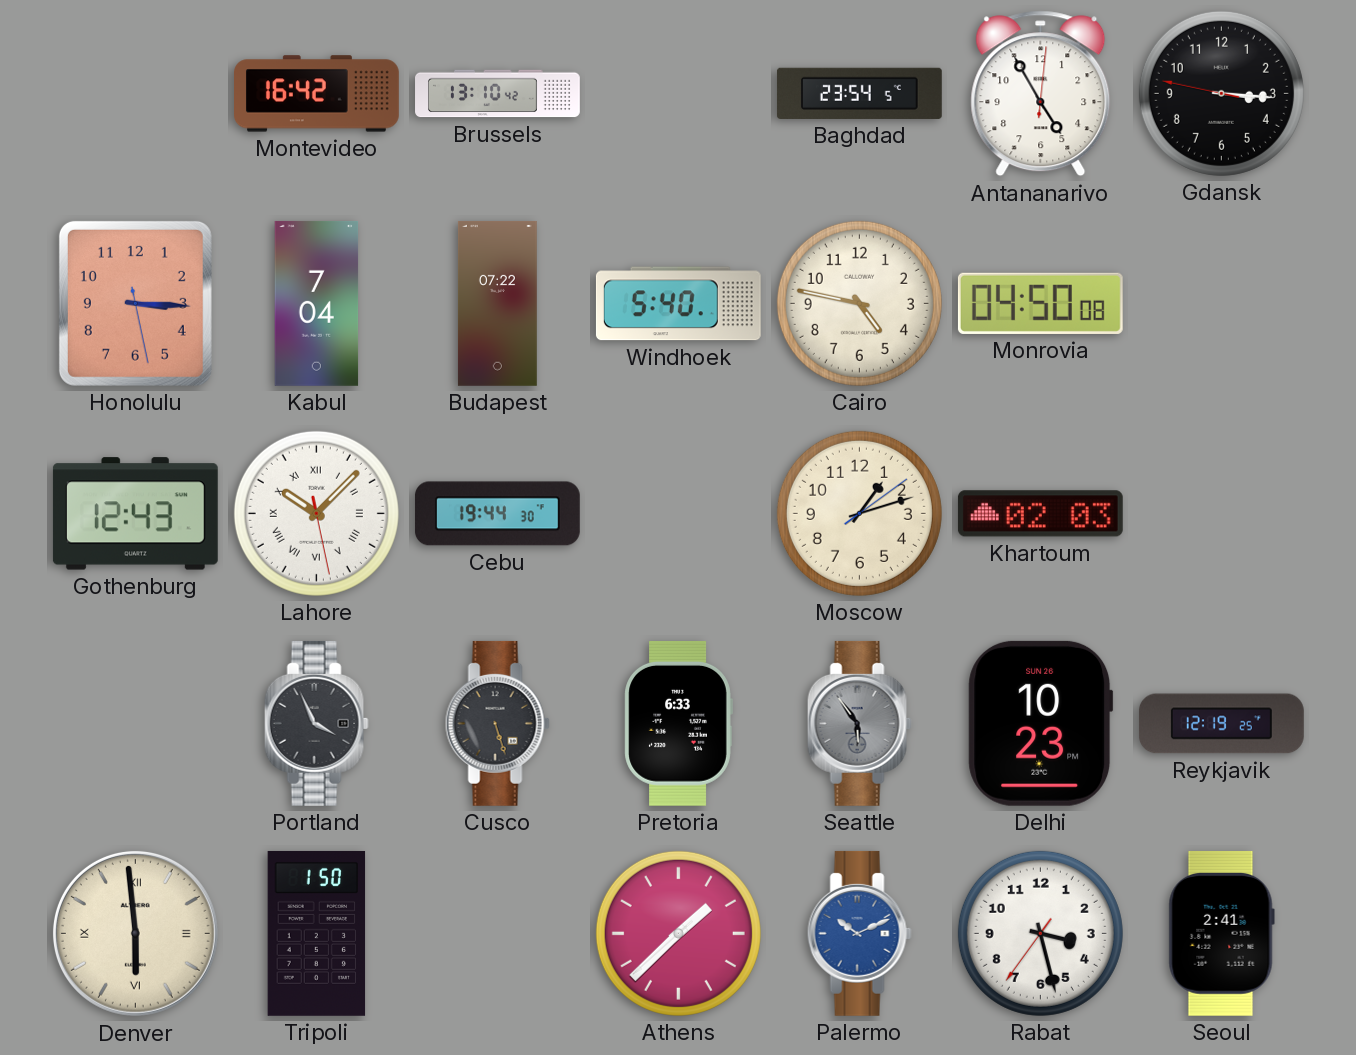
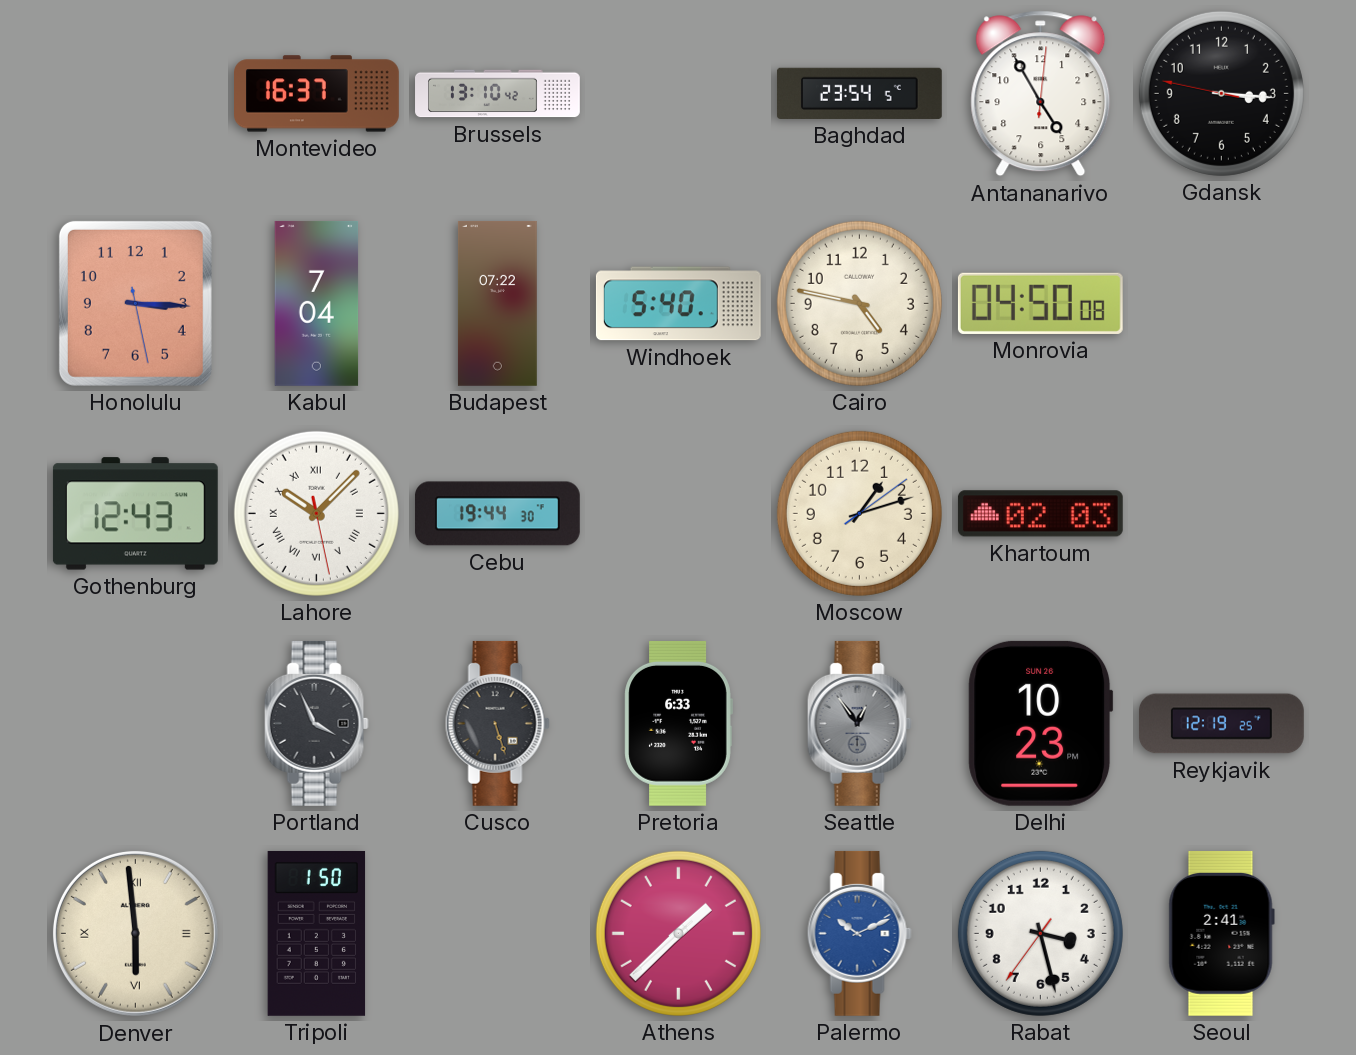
Montevideo: 16:42 -> 16:37
Seattle: 5:54 -> 12:54
